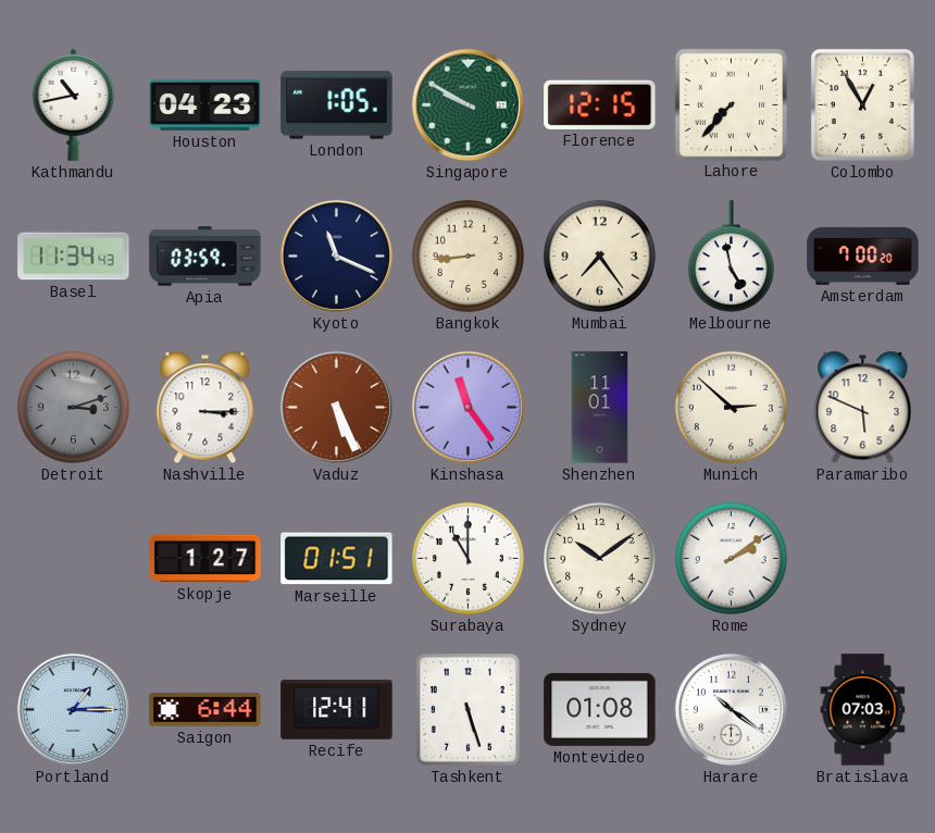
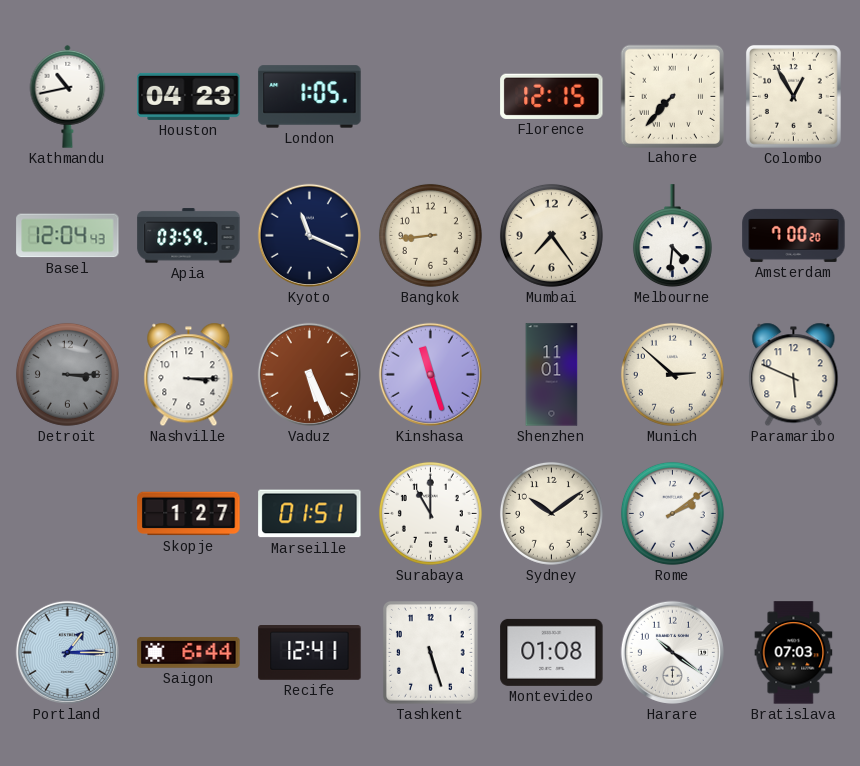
Singapore: 9:50 -> none
Basel: 11:34 -> 12:04
Melbourne: 4:58 -> 4:31
Detroit: 3:12 -> 3:15
Kinshasa: 11:24 -> 11:27
